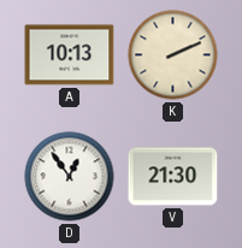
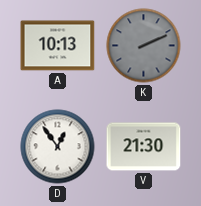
K dial: cream -> grey
